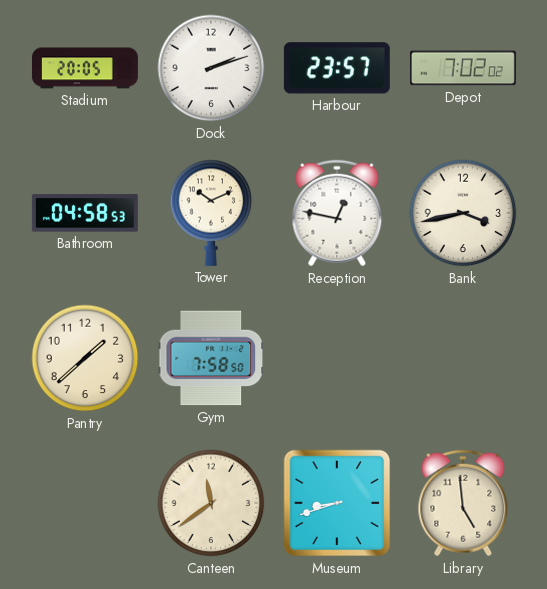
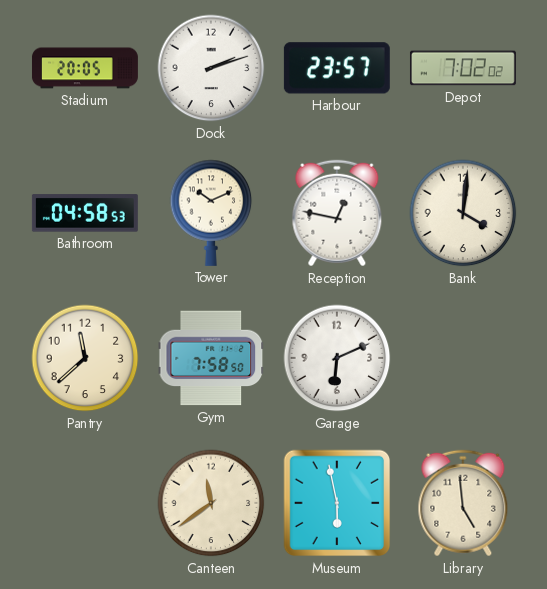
Bank: 3:43 -> 4:01
Pantry: 1:38 -> 11:38
Garage: none -> 6:11
Museum: 8:42 -> 5:58
